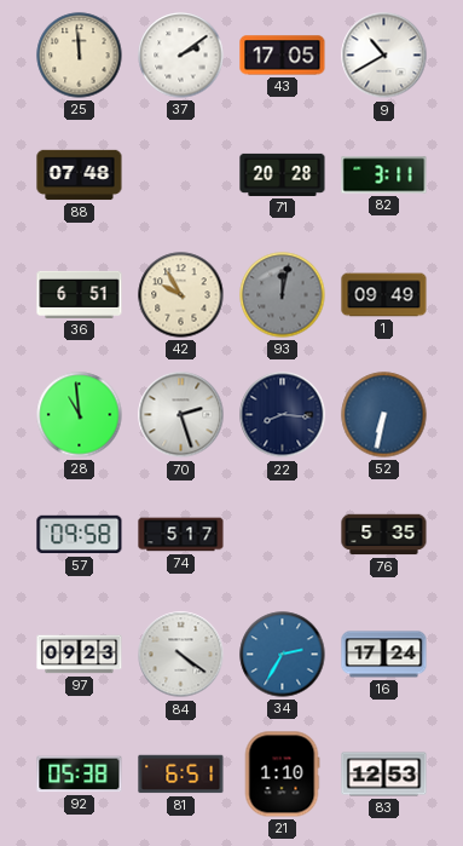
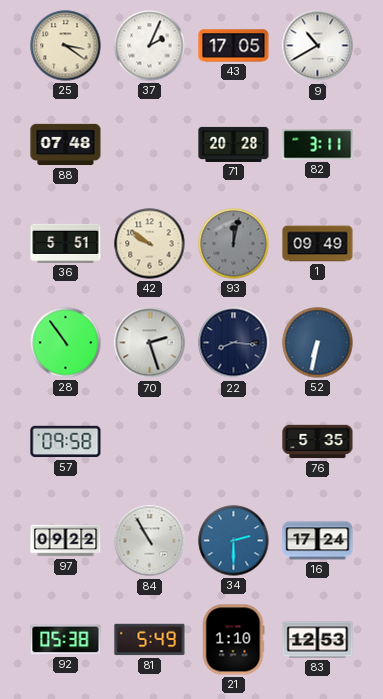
25: 11:59 -> 3:21
37: 2:09 -> 2:04
36: 6:51 -> 5:51
42: 9:55 -> 9:51
28: 10:59 -> 10:54
74: 5:17 -> none
97: 09:23 -> 09:22
84: 4:21 -> 10:55
34: 2:35 -> 2:30
81: 6:51 -> 5:49
